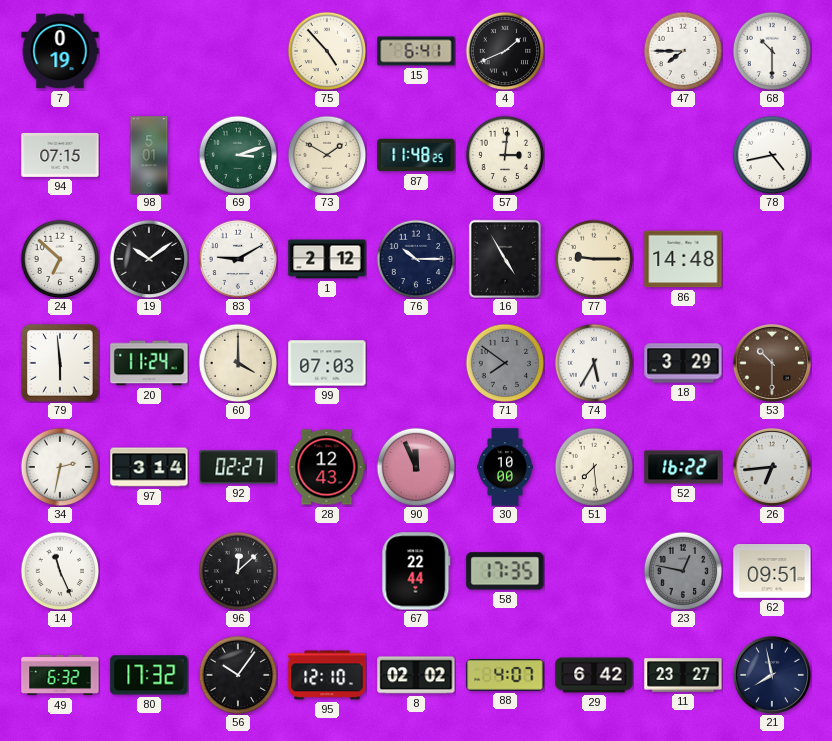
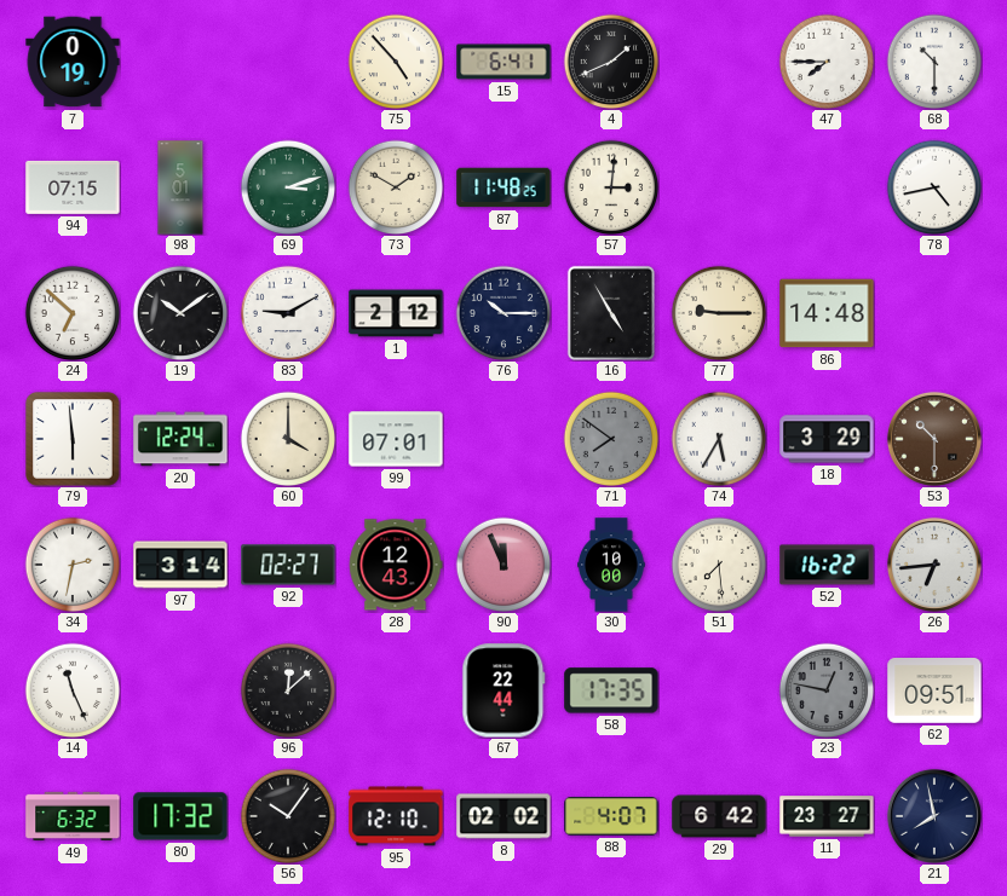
20: 11:24 -> 12:24
99: 07:03 -> 07:01
